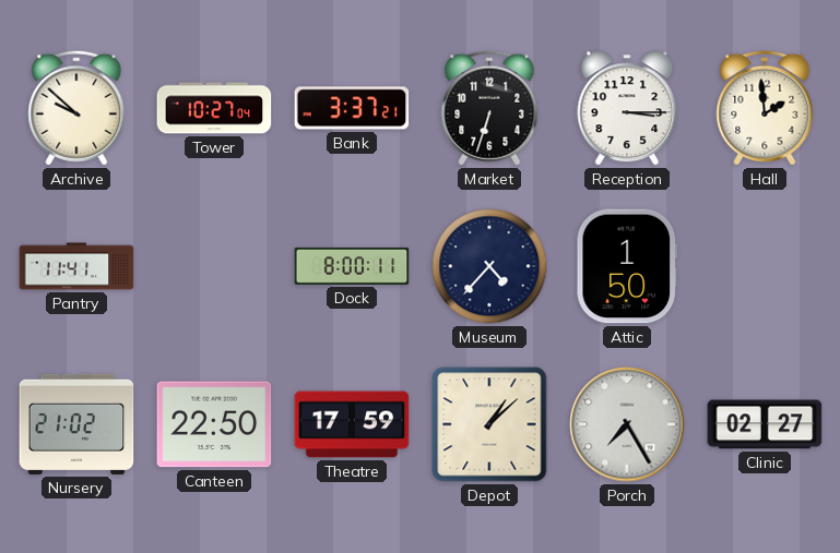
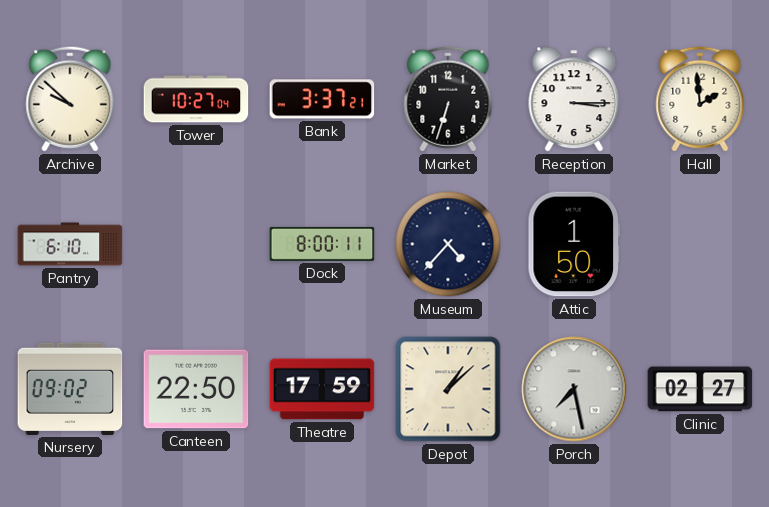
Pantry: 11:41 -> 6:10
Nursery: 21:02 -> 09:02
Porch: 7:25 -> 7:28
